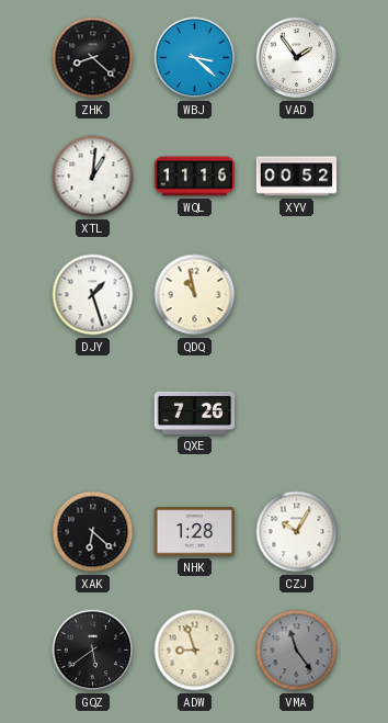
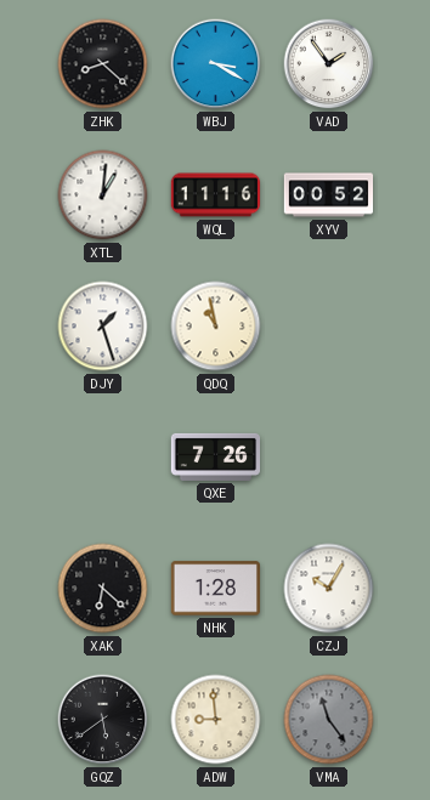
WBJ: 3:22 -> 3:20
ADW: 8:57 -> 8:59
